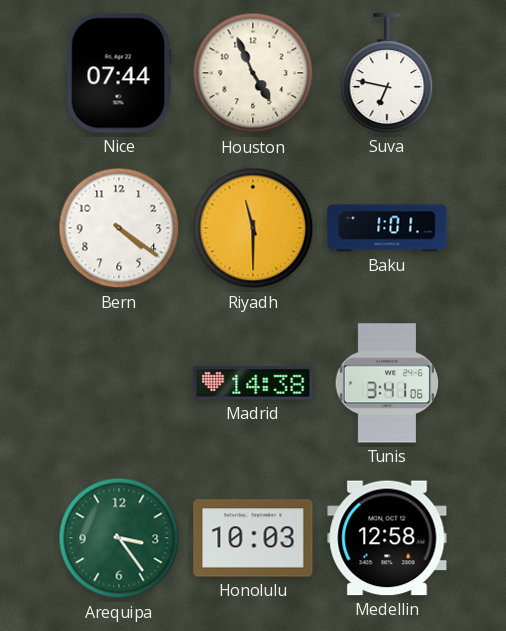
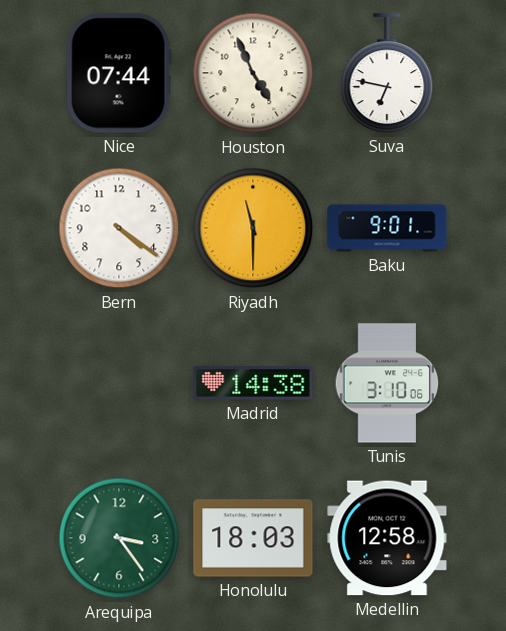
Baku: 1:01 -> 9:01
Tunis: 3:41 -> 3:10
Honolulu: 10:03 -> 18:03
